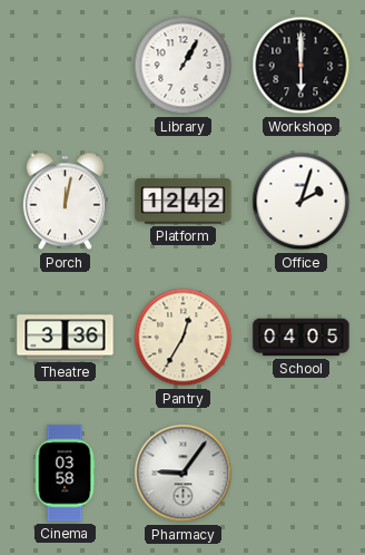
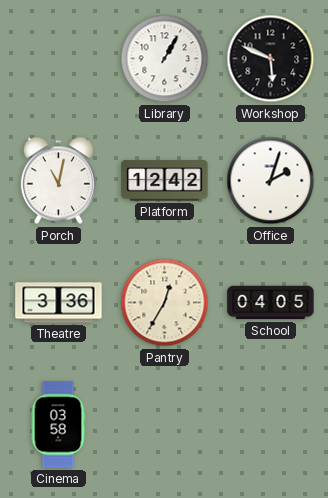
Workshop: 6:00 -> 5:49
Porch: 12:02 -> 11:02
Pharmacy: 9:06 -> none
